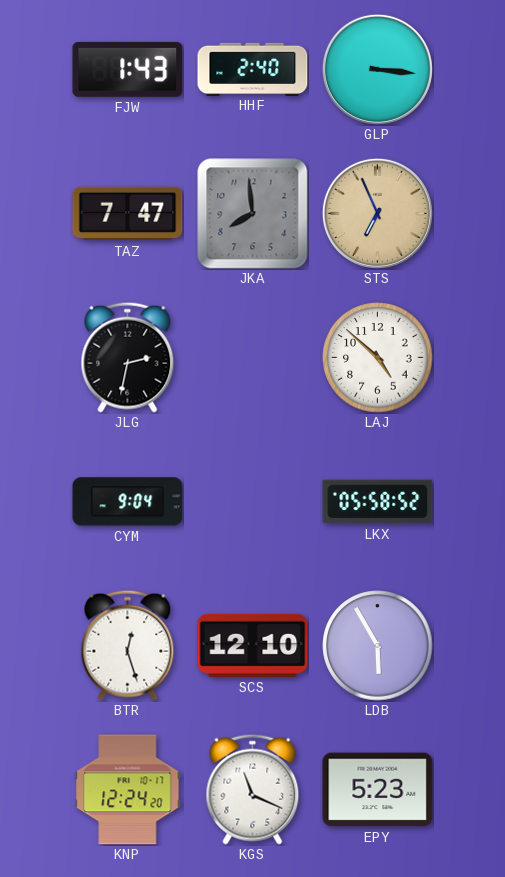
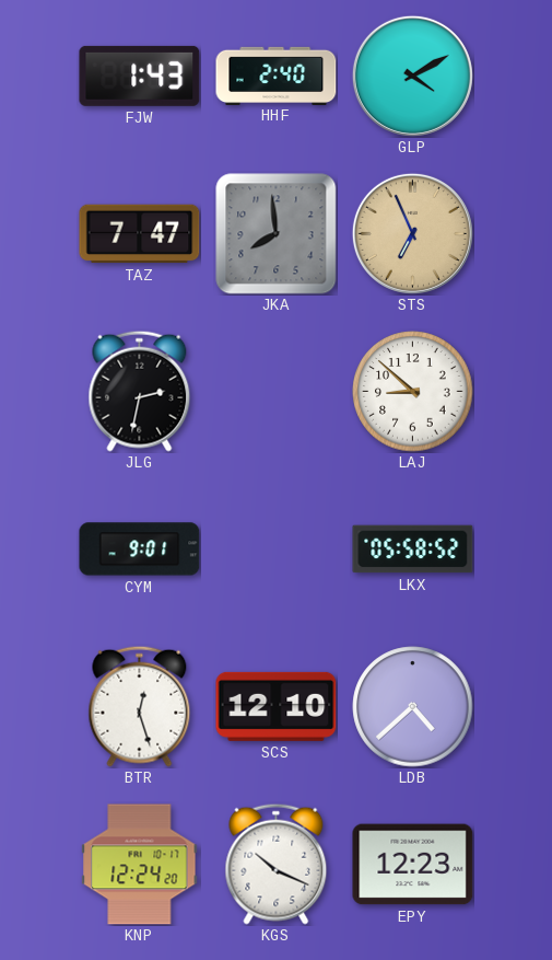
GLP: 3:16 -> 4:10
LAJ: 4:52 -> 8:52
CYM: 9:04 -> 9:01
LDB: 5:55 -> 4:38
KGS: 11:19 -> 10:19
EPY: 5:23 -> 12:23
